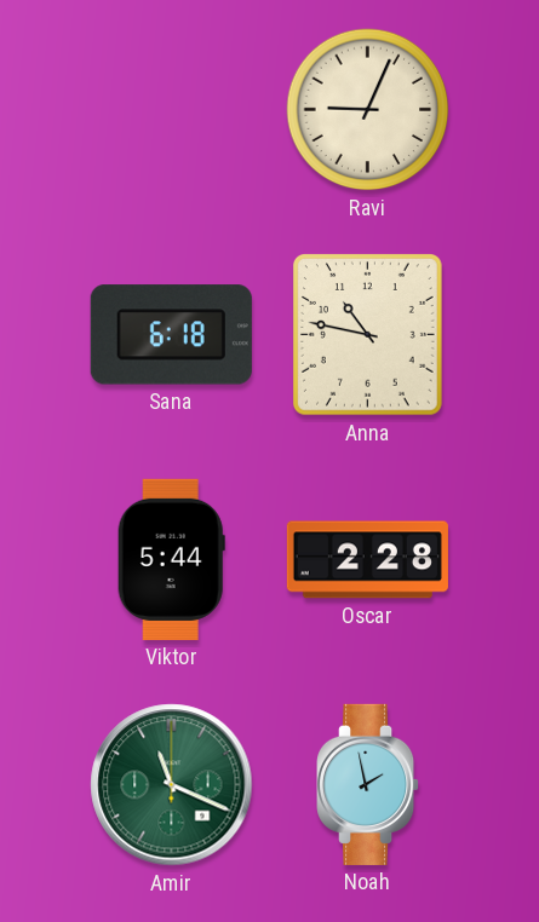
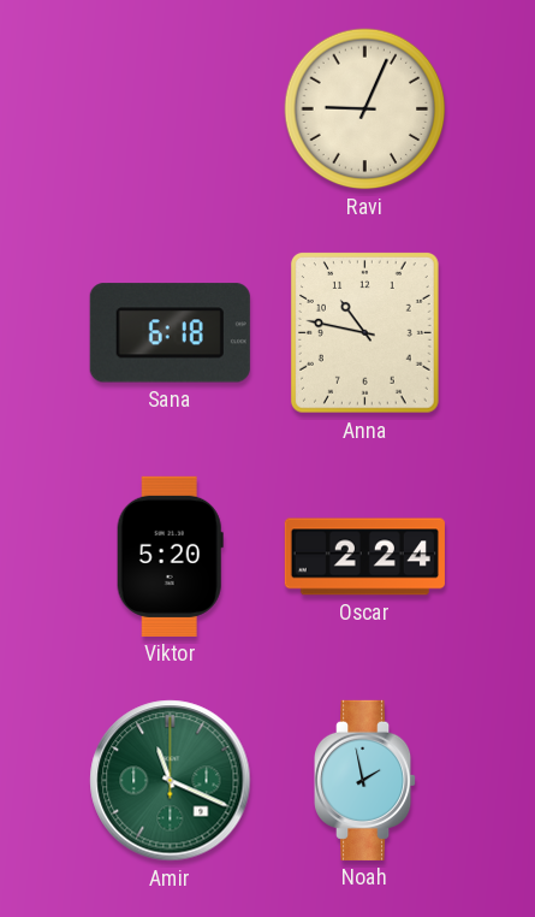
Viktor: 5:44 -> 5:20
Oscar: 2:28 -> 2:24
